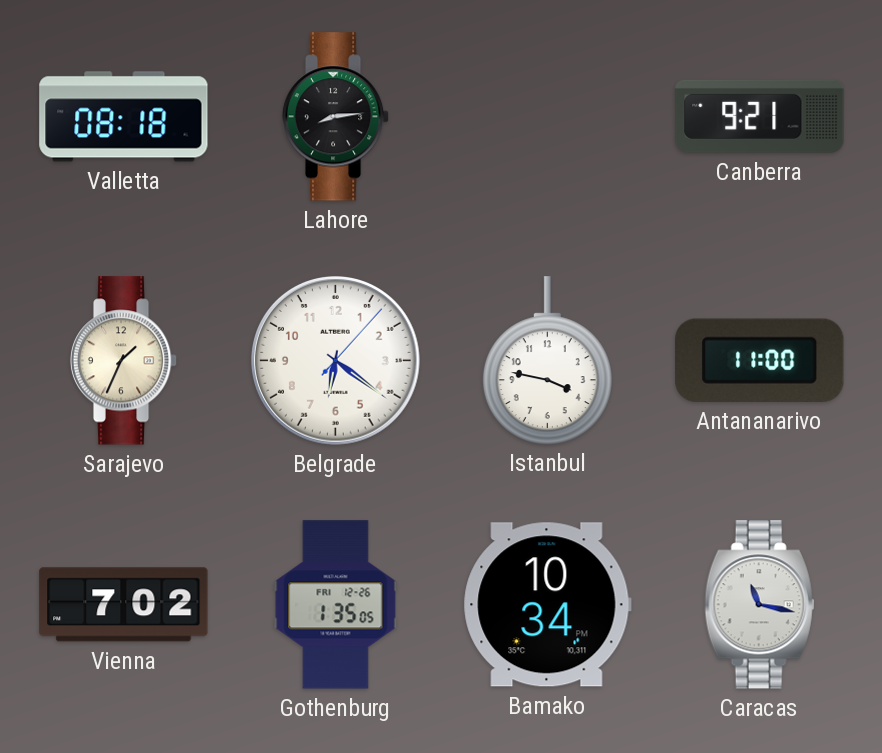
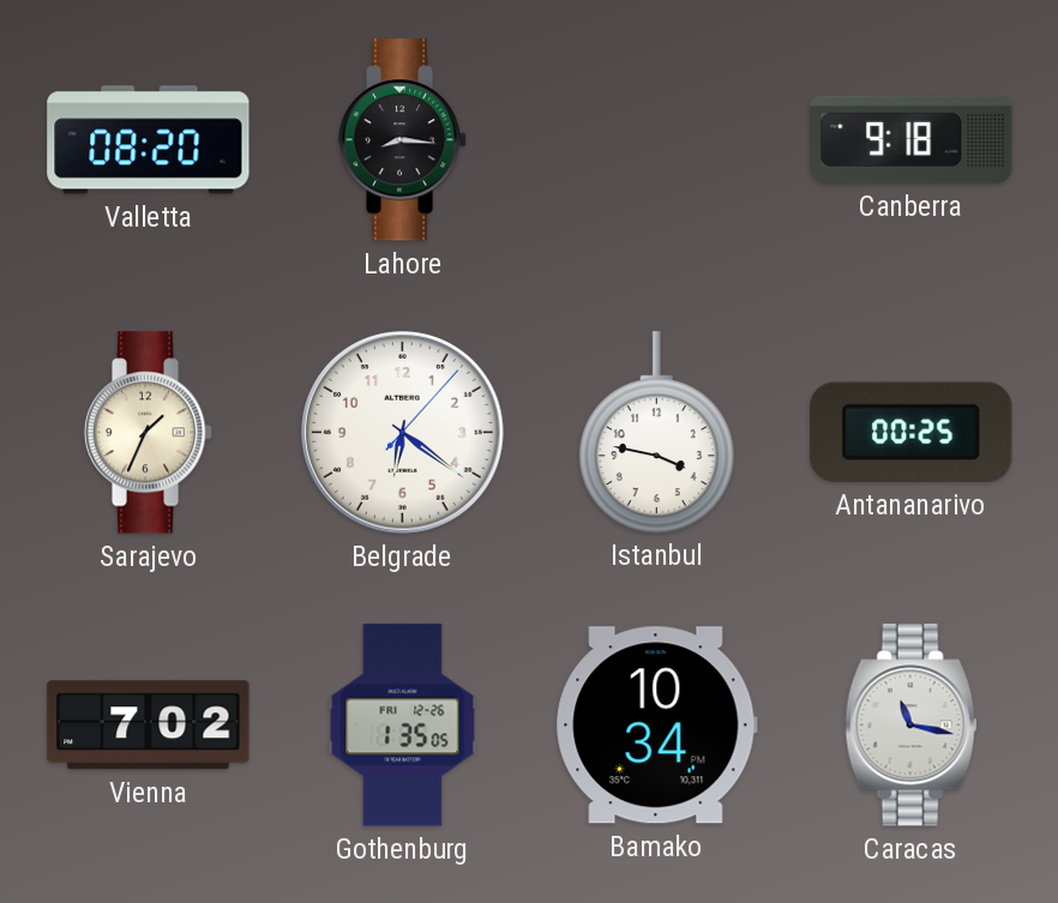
Valletta: 08:18 -> 08:20
Lahore: 8:14 -> 8:16
Canberra: 9:21 -> 9:18
Antananarivo: 11:00 -> 00:25
